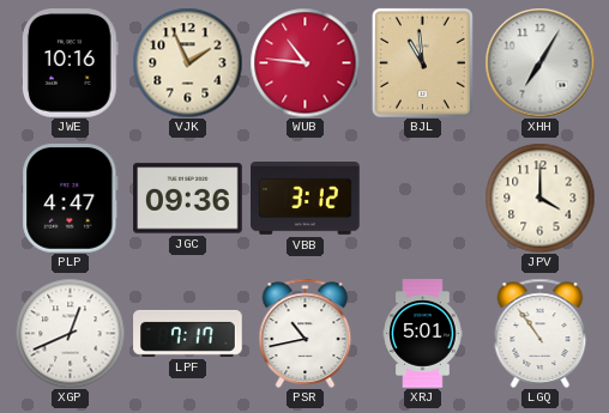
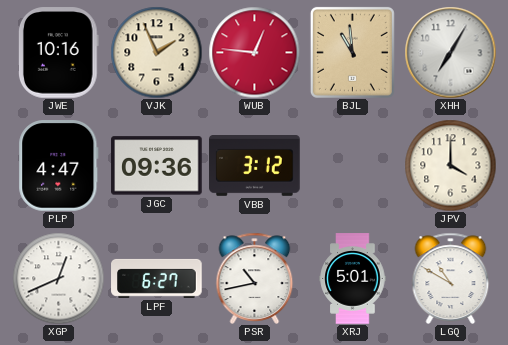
WUB: 10:46 -> 12:46
LPF: 7:17 -> 6:27
LGQ: 10:54 -> 10:50
